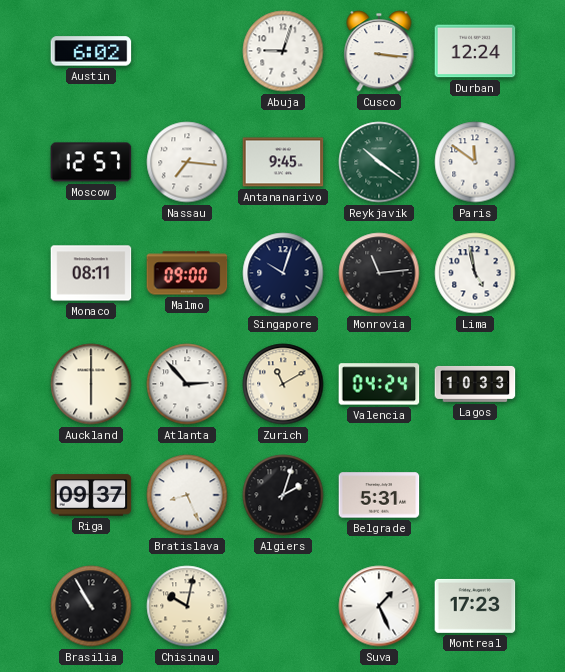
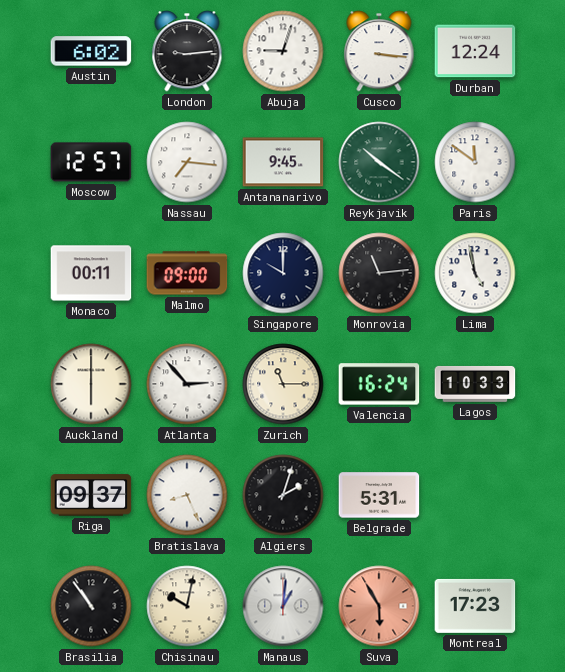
London: none -> 9:14
Monaco: 08:11 -> 00:11
Singapore: 10:03 -> 10:00
Zurich: 11:10 -> 11:15
Valencia: 04:24 -> 16:24
Brasilia: 10:55 -> 10:54
Manaus: none -> 1:01
Suva: 1:26 -> 5:55
Suva dial: white -> salmon
